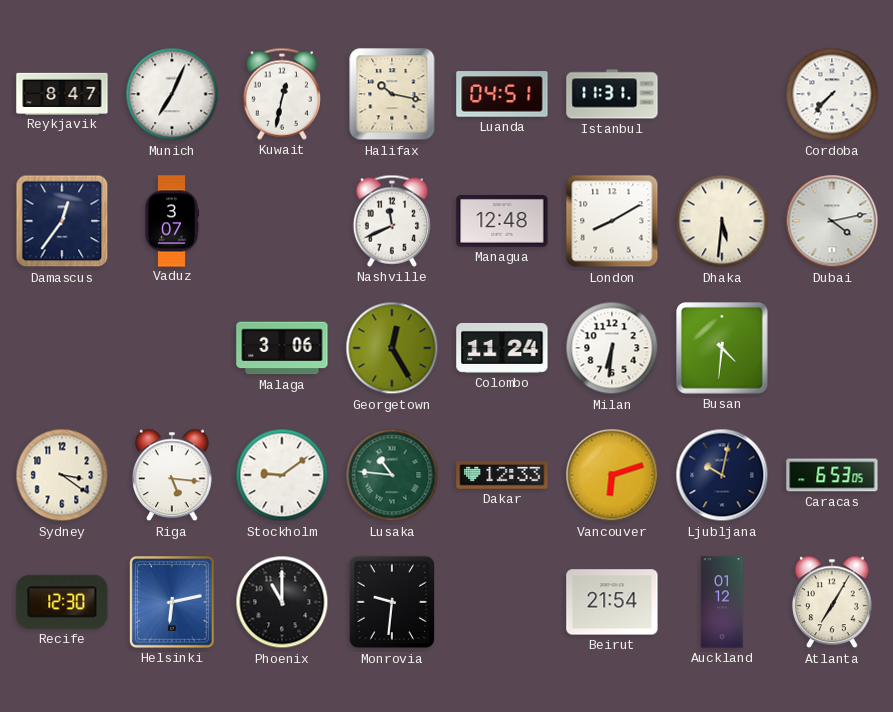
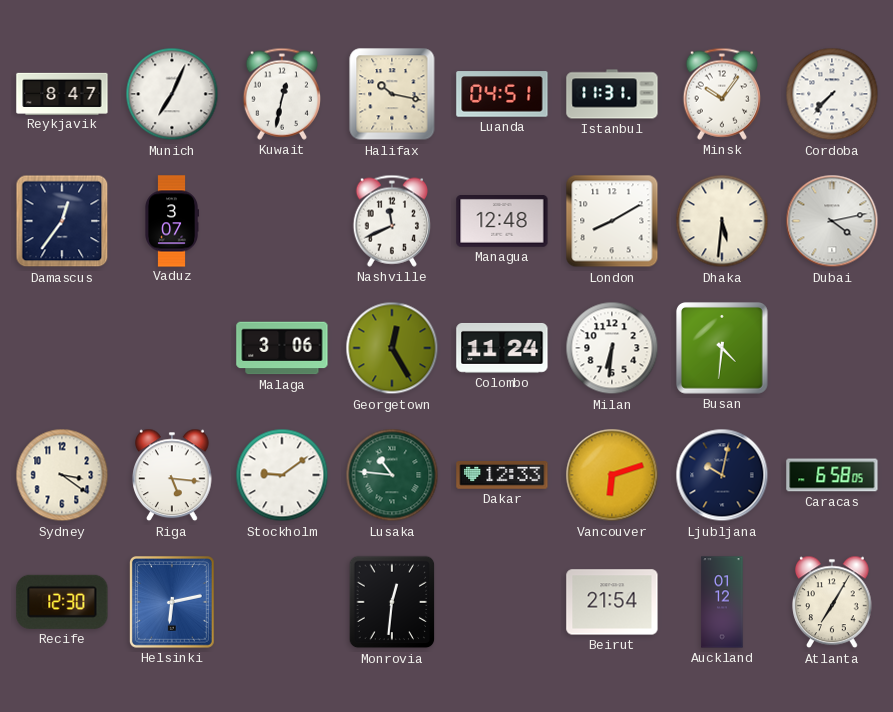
Minsk: none -> 10:06
Caracas: 6:53 -> 6:58
Phoenix: 11:00 -> none
Monrovia: 9:31 -> 12:31
